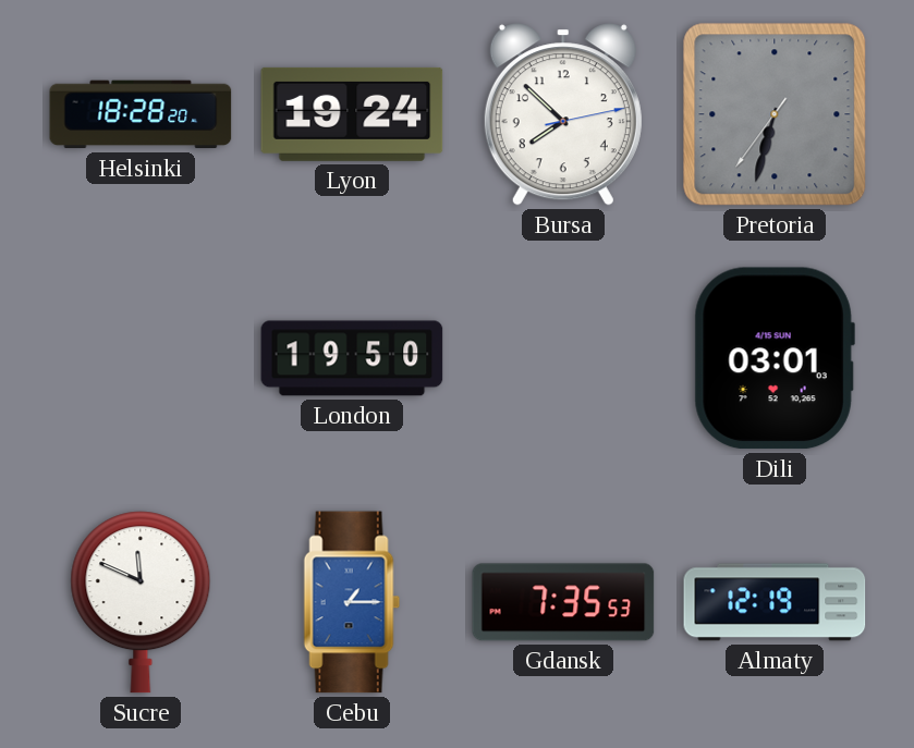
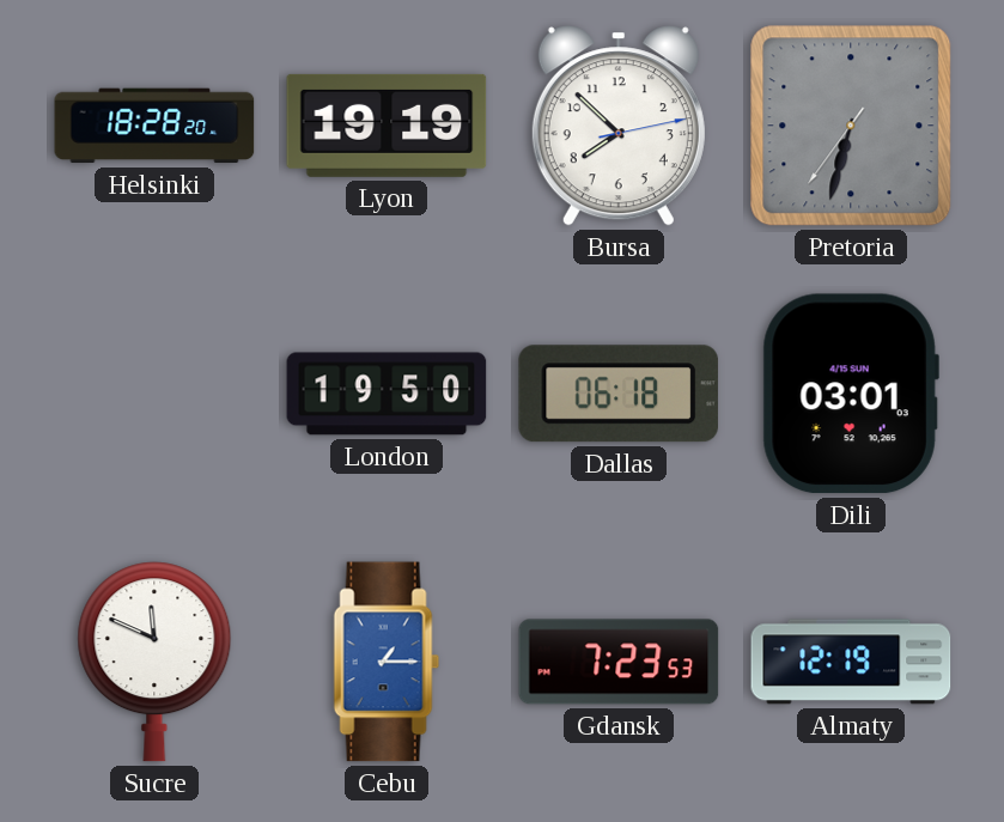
Lyon: 19:24 -> 19:19
Dallas: none -> 06:18
Gdansk: 7:35 -> 7:23
